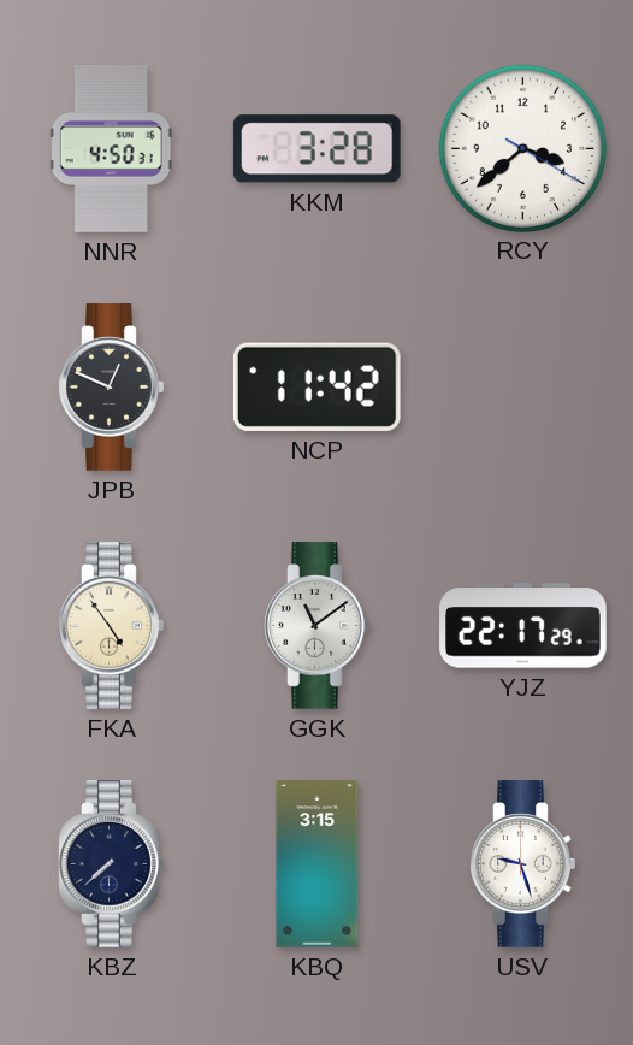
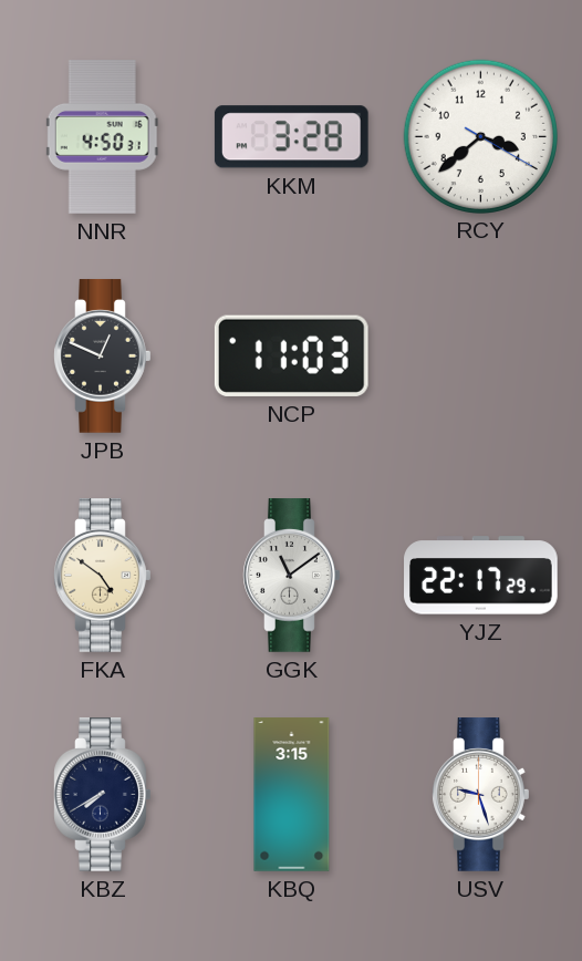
NCP: 11:42 -> 11:03
FKA: 4:54 -> 4:51
KBZ: 7:38 -> 7:40
